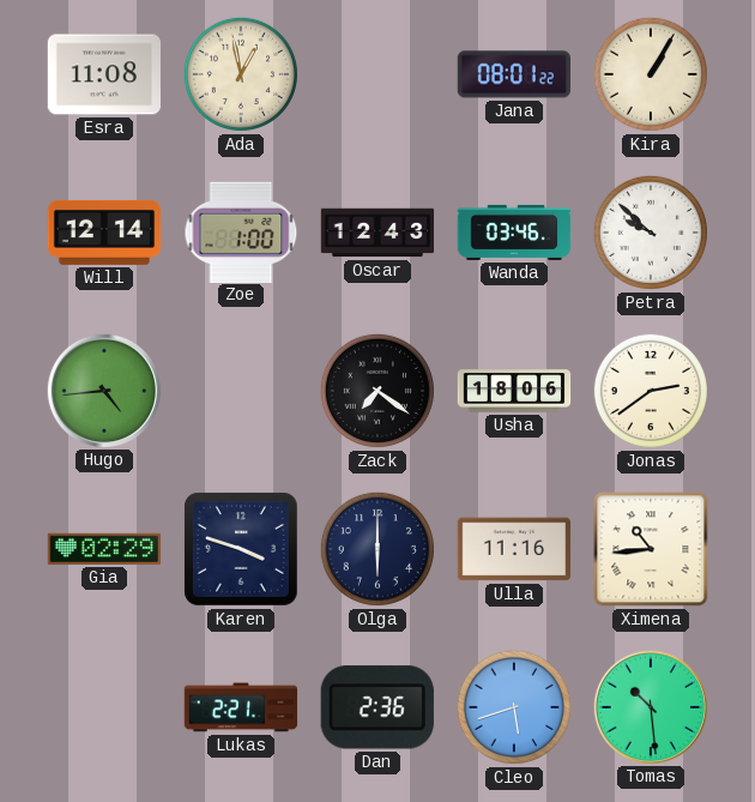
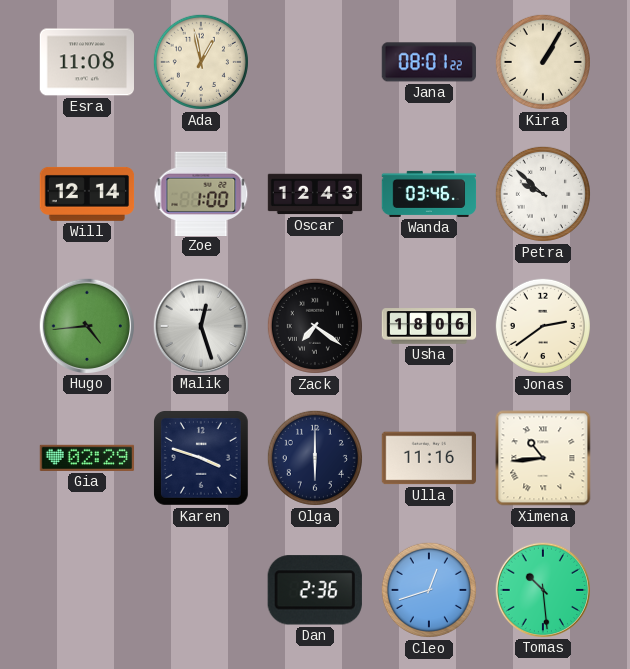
Malik: none -> 12:27
Lukas: 2:21 -> none
Cleo: 5:42 -> 12:42
